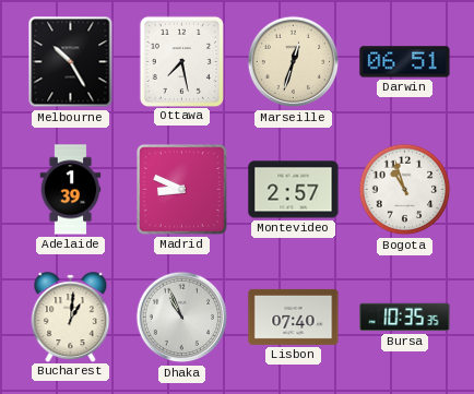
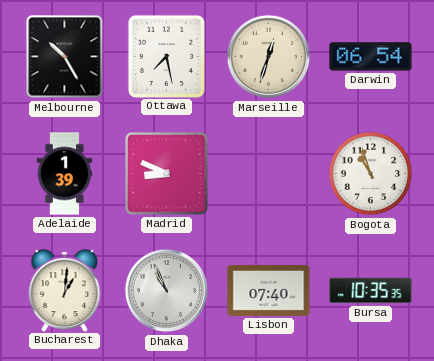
Darwin: 06:51 -> 06:54
Montevideo: 2:57 -> none
